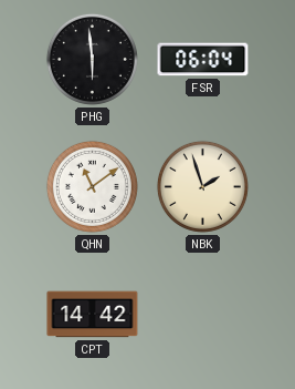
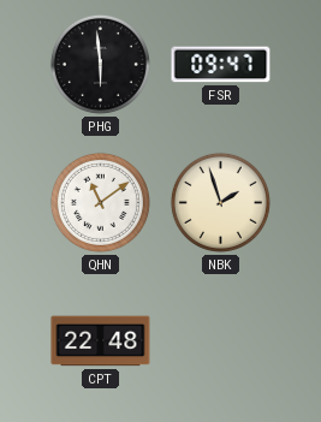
FSR: 06:04 -> 09:47
CPT: 14:42 -> 22:48
